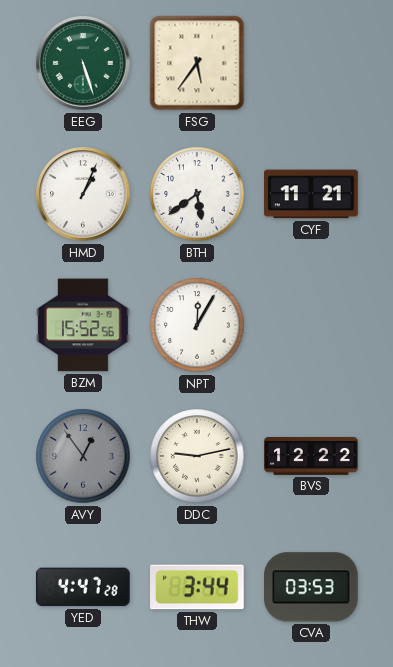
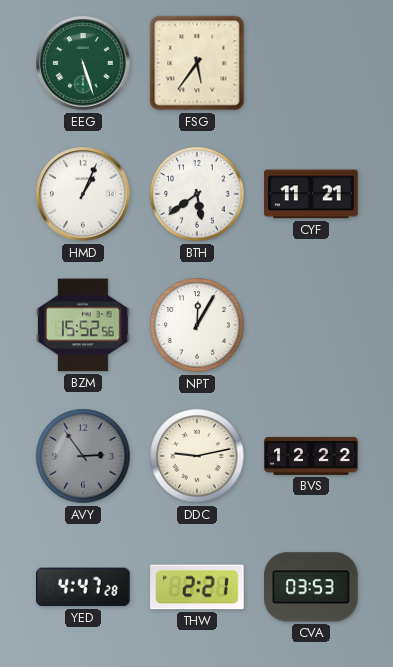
AVY: 12:54 -> 2:54
THW: 3:44 -> 2:21
